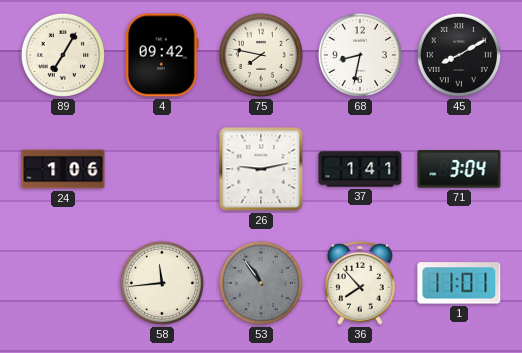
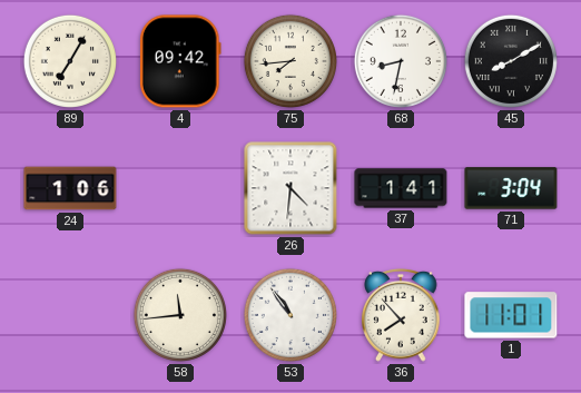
75: 7:47 -> 7:44
26: 9:13 -> 4:31
53 dial: grey -> white
